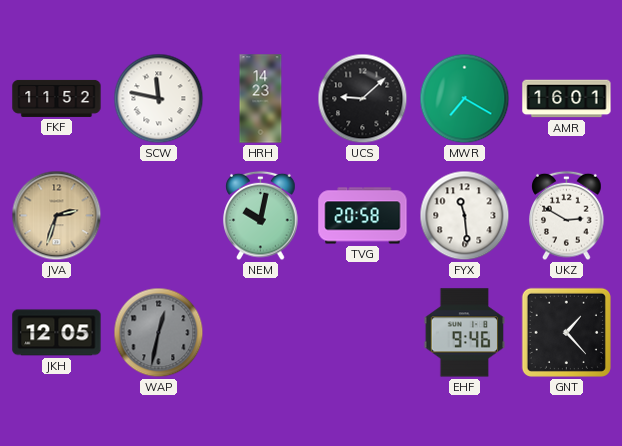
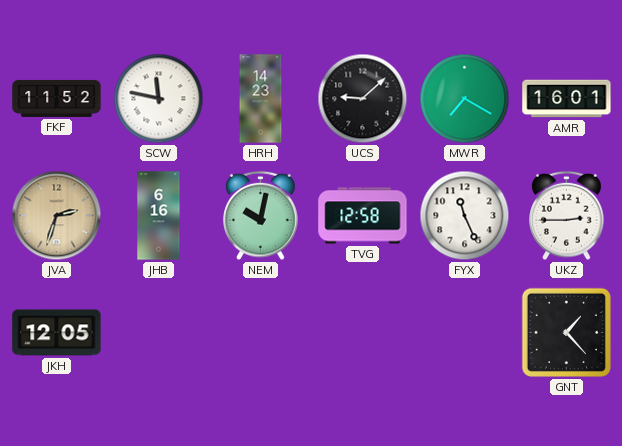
JHB: none -> 6:16
TVG: 20:58 -> 12:58
FYX: 11:29 -> 11:26
UKZ: 2:50 -> 2:45
WAP: 12:32 -> none
EHF: 9:46 -> none
